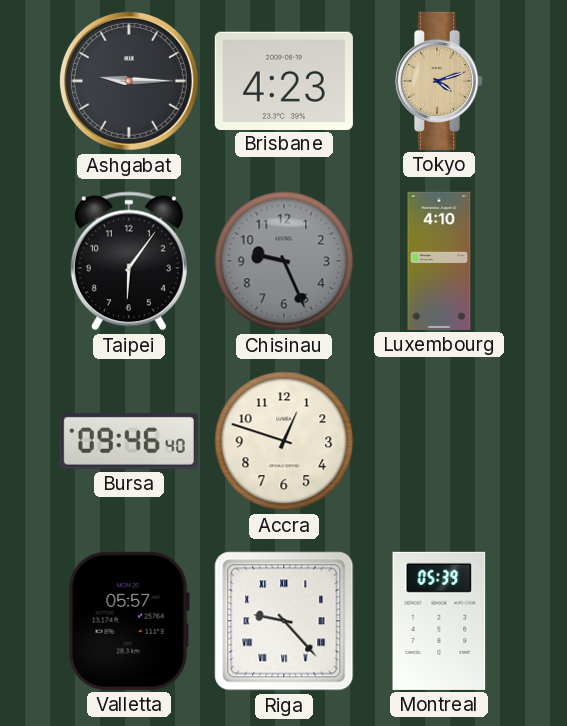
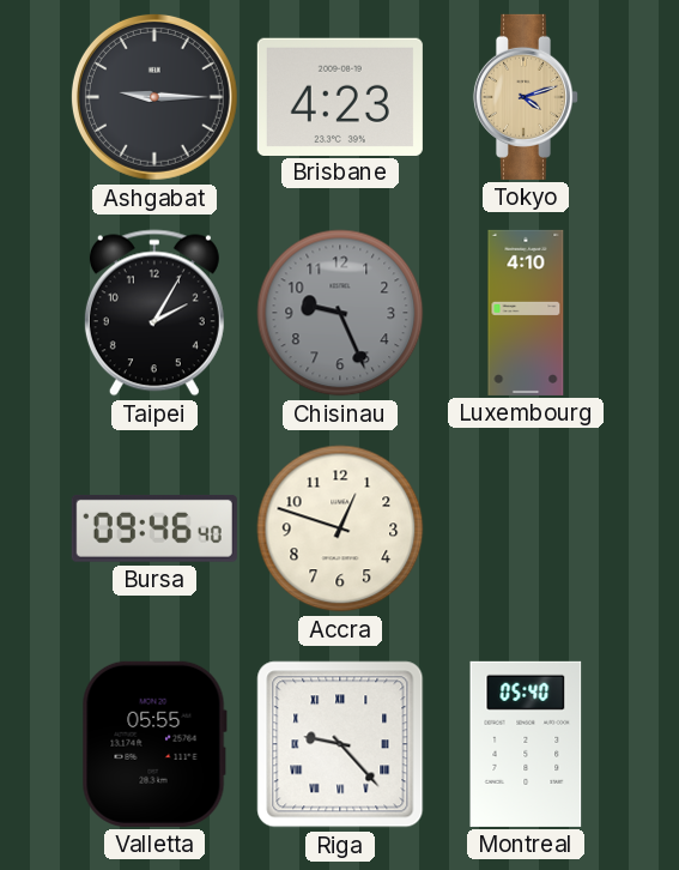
Taipei: 6:06 -> 2:05
Valletta: 05:57 -> 05:55
Montreal: 05:39 -> 05:40
